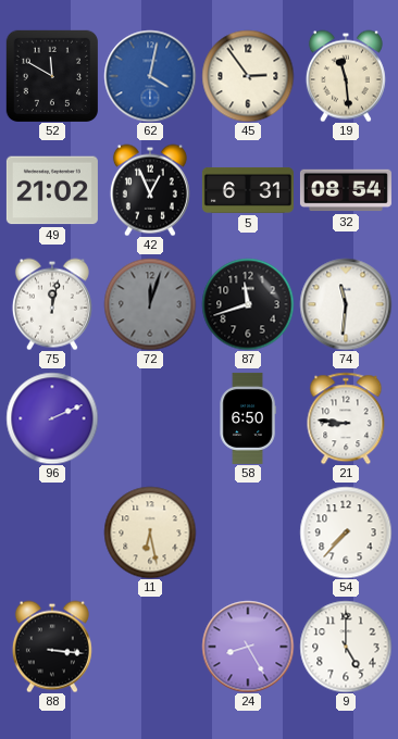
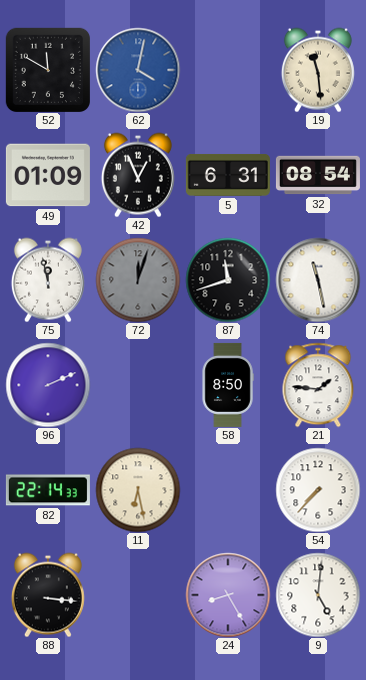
45: 2:54 -> none
49: 21:02 -> 01:09
75: 12:02 -> 11:58
74: 11:31 -> 11:28
58: 6:50 -> 8:50
21: 8:46 -> 1:46
82: none -> 22:14
9: 5:00 -> 5:01
